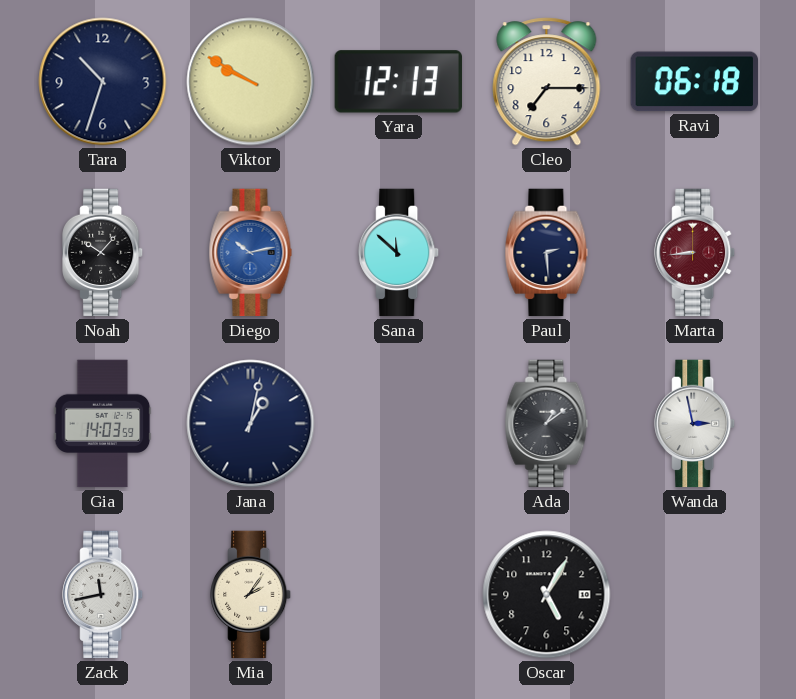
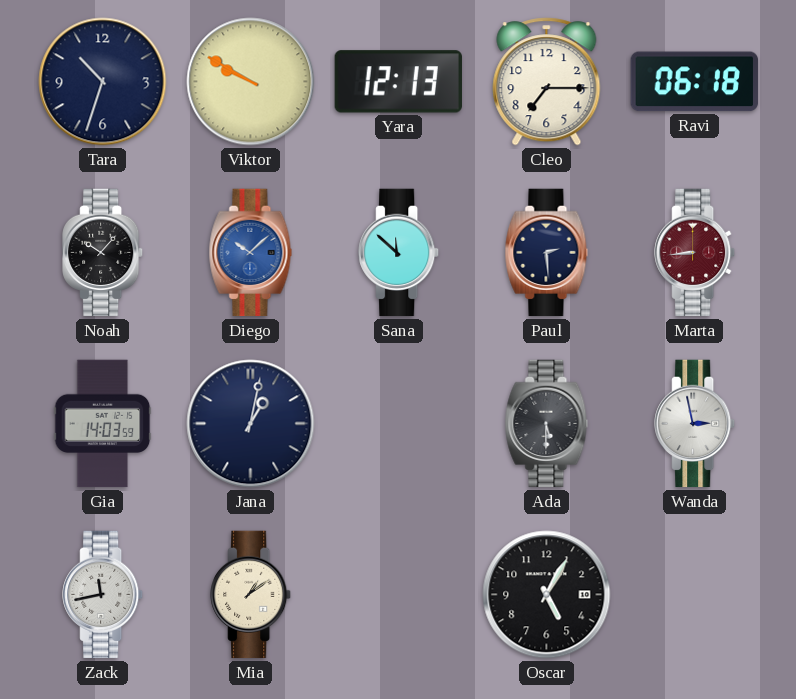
Diego: 10:13 -> 10:08
Ada: 1:09 -> 5:30
Mia: 2:06 -> 1:09
